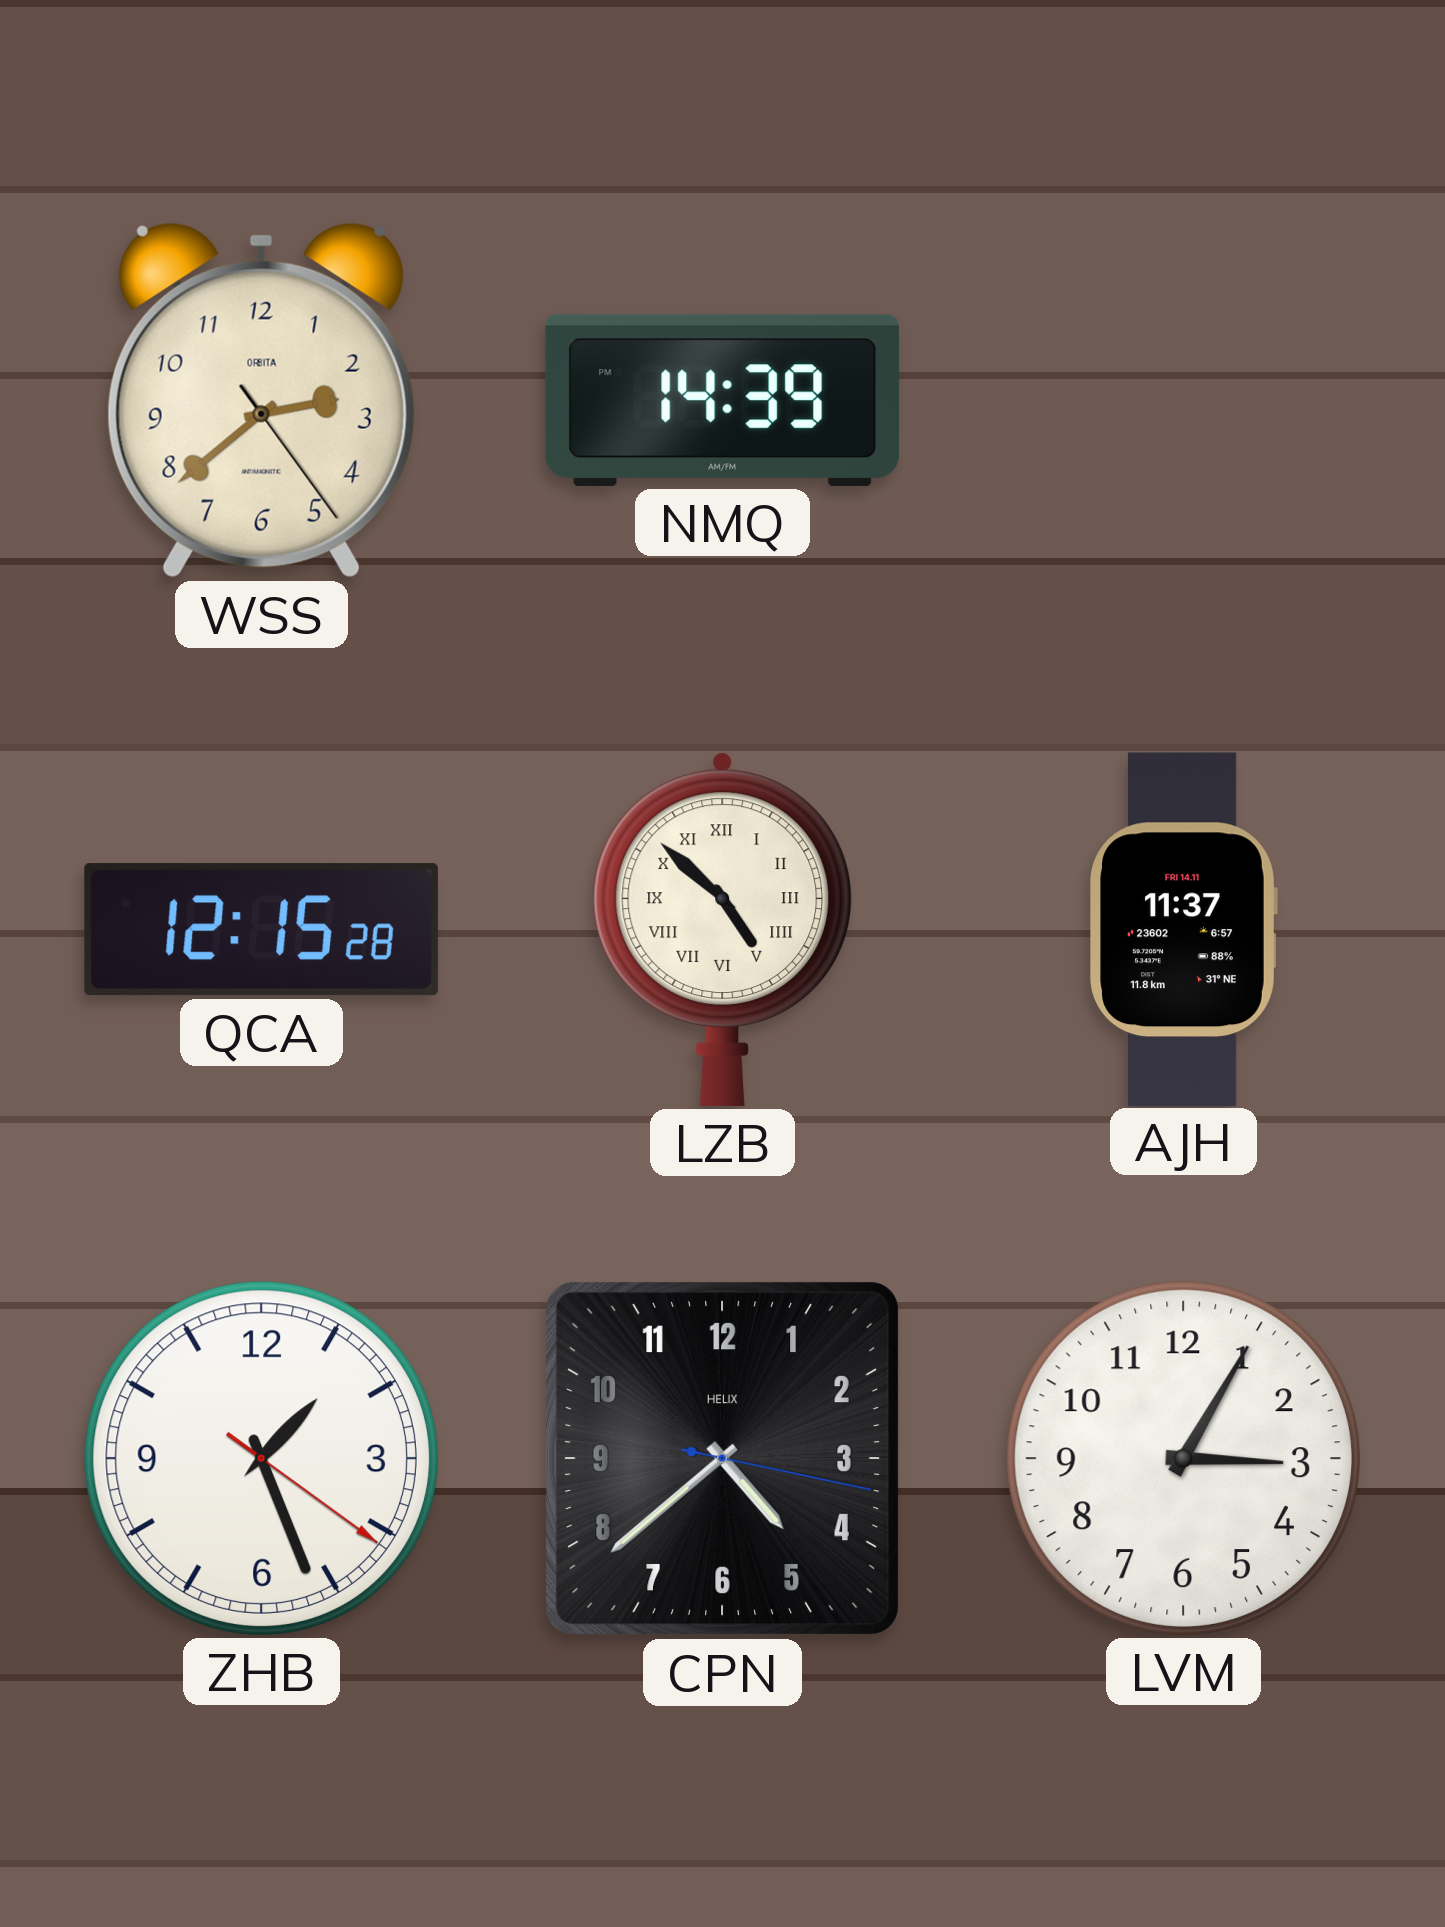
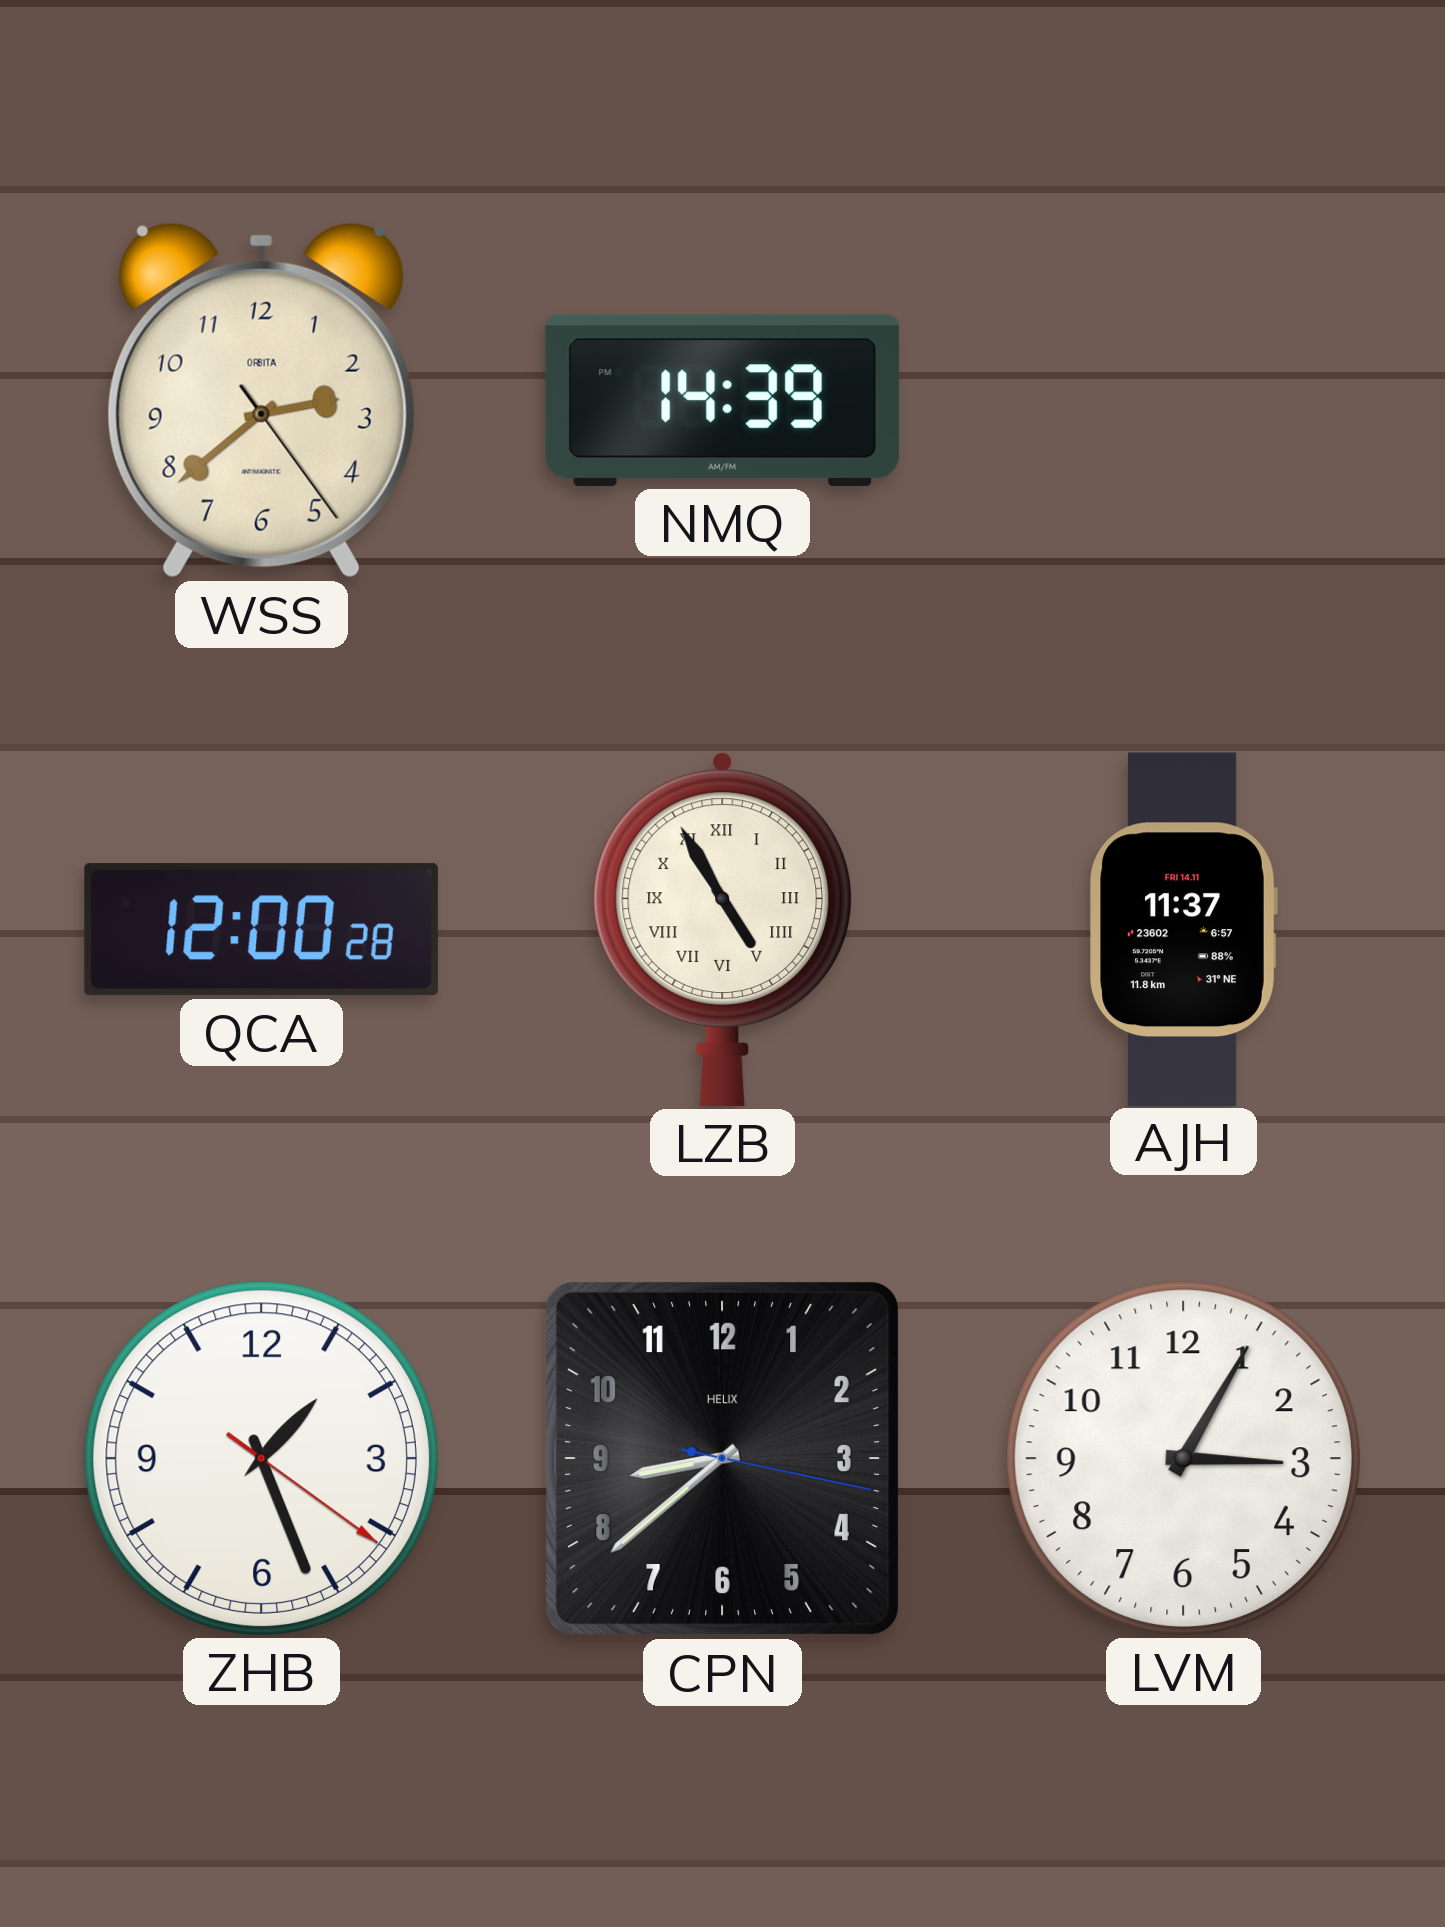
QCA: 12:15 -> 12:00
LZB: 4:52 -> 4:55
CPN: 4:38 -> 8:38
